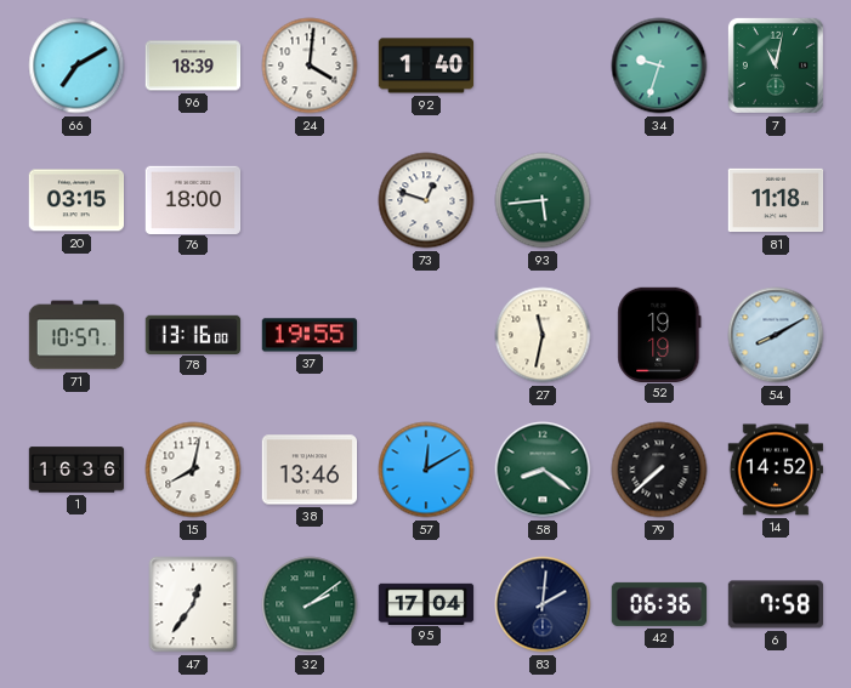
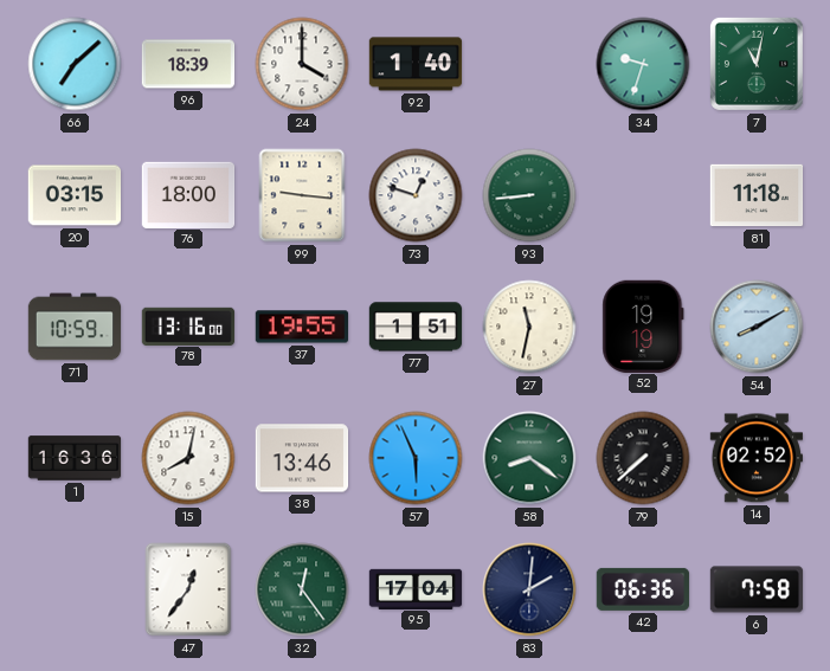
66: 7:10 -> 7:08
24: 4:01 -> 4:00
99: none -> 9:16
93: 5:44 -> 8:44
71: 10:57 -> 10:59
77: none -> 1:51
57: 12:10 -> 5:56
14: 14:52 -> 02:52
32: 2:09 -> 12:24
